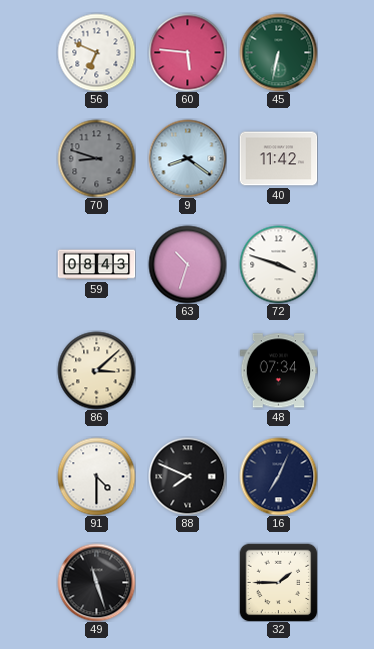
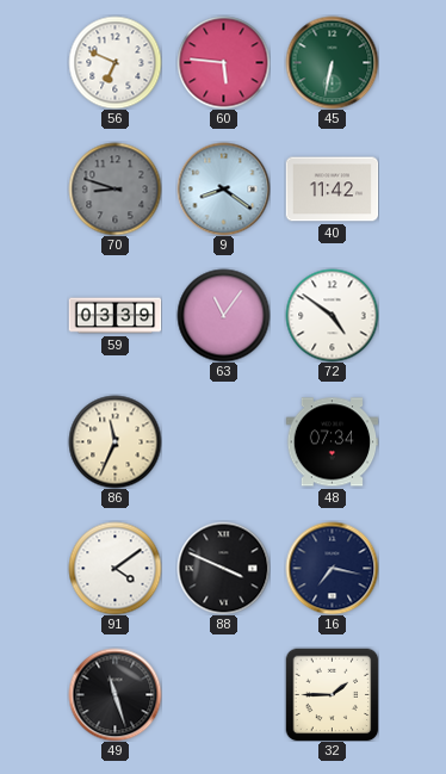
59: 08:43 -> 03:39
63: 10:33 -> 11:06
72: 3:48 -> 4:51
86: 3:08 -> 11:34
91: 4:30 -> 4:09
88: 7:49 -> 3:49
16: 7:04 -> 7:17
